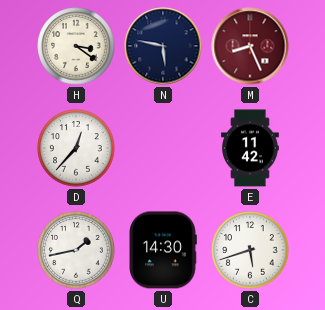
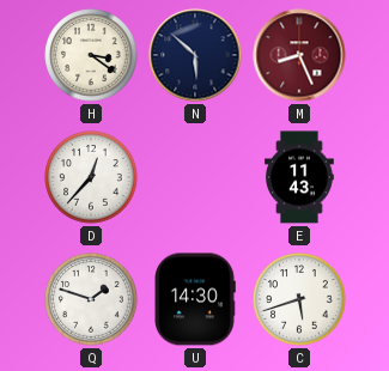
N: 5:47 -> 5:52
E: 11:42 -> 11:43
Q: 1:43 -> 1:48
